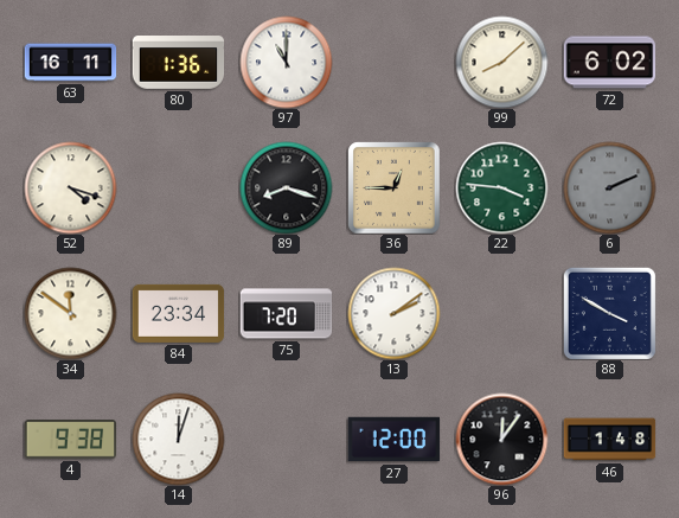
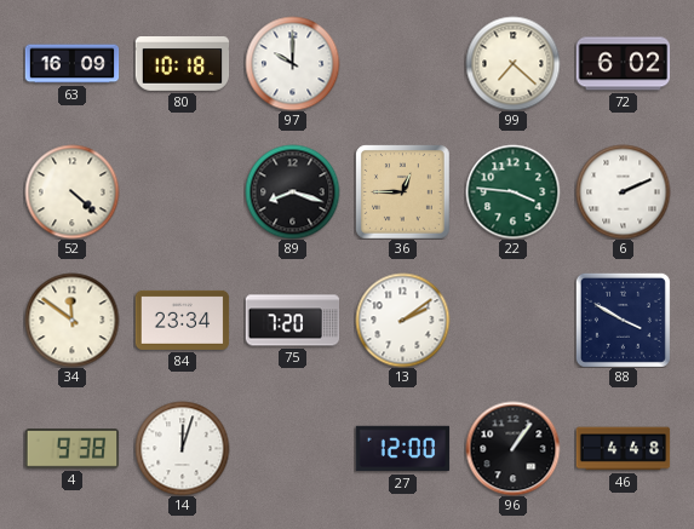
63: 16:11 -> 16:09
80: 1:36 -> 10:18
97: 11:00 -> 10:00
99: 8:08 -> 7:22
52: 4:18 -> 4:22
6 dial: grey -> white
96: 12:06 -> 1:06
46: 1:48 -> 4:48
